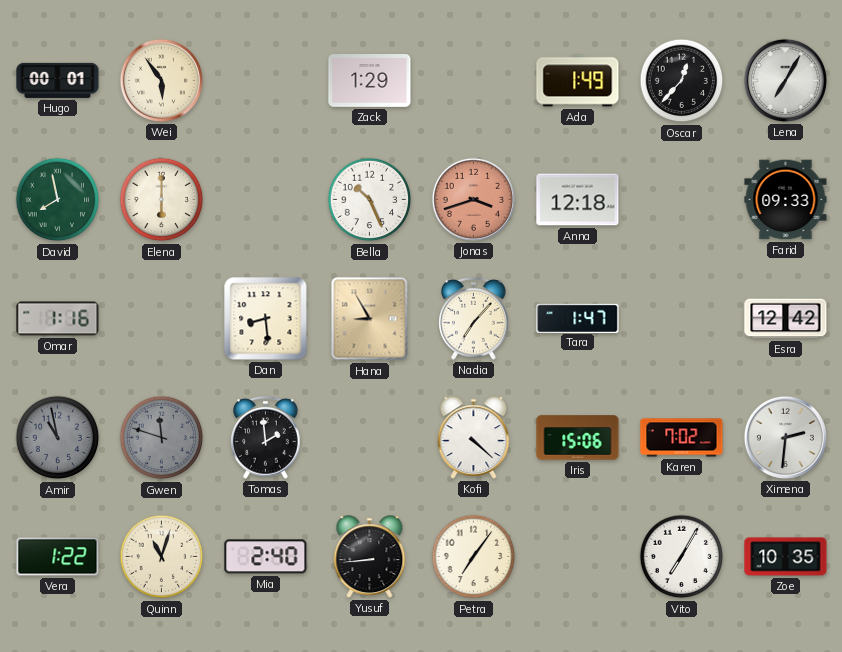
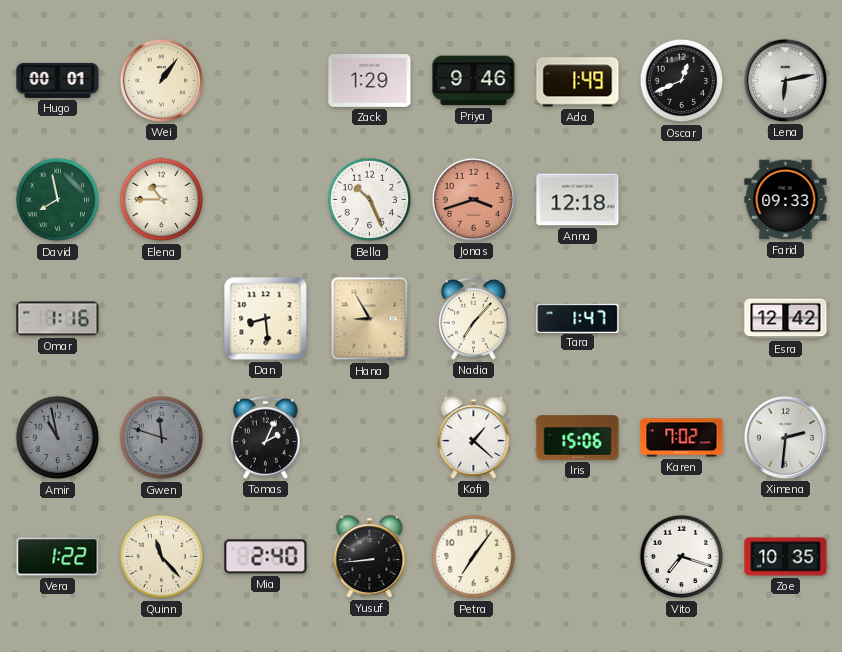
Wei: 5:54 -> 1:06
Priya: none -> 9:46
Oscar: 12:37 -> 12:41
Lena: 7:05 -> 6:13
Elena: 6:00 -> 10:45
Tomas: 1:59 -> 2:04
Kofi: 4:22 -> 1:22
Quinn: 11:03 -> 11:23
Vito: 7:05 -> 7:18
